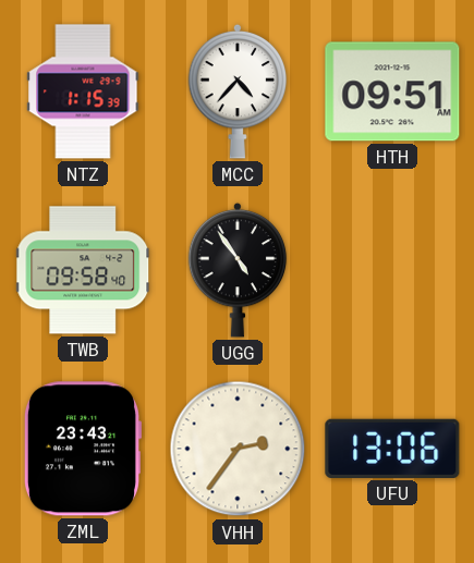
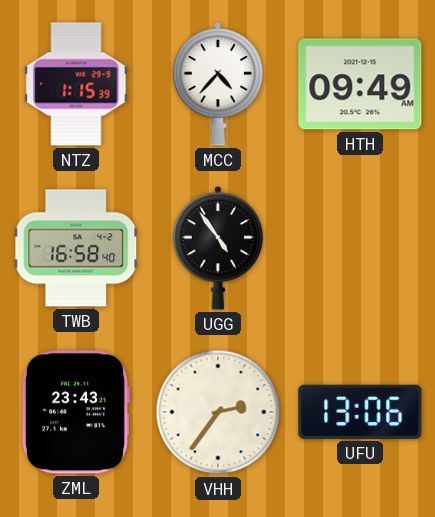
HTH: 09:51 -> 09:49
TWB: 09:58 -> 16:58
